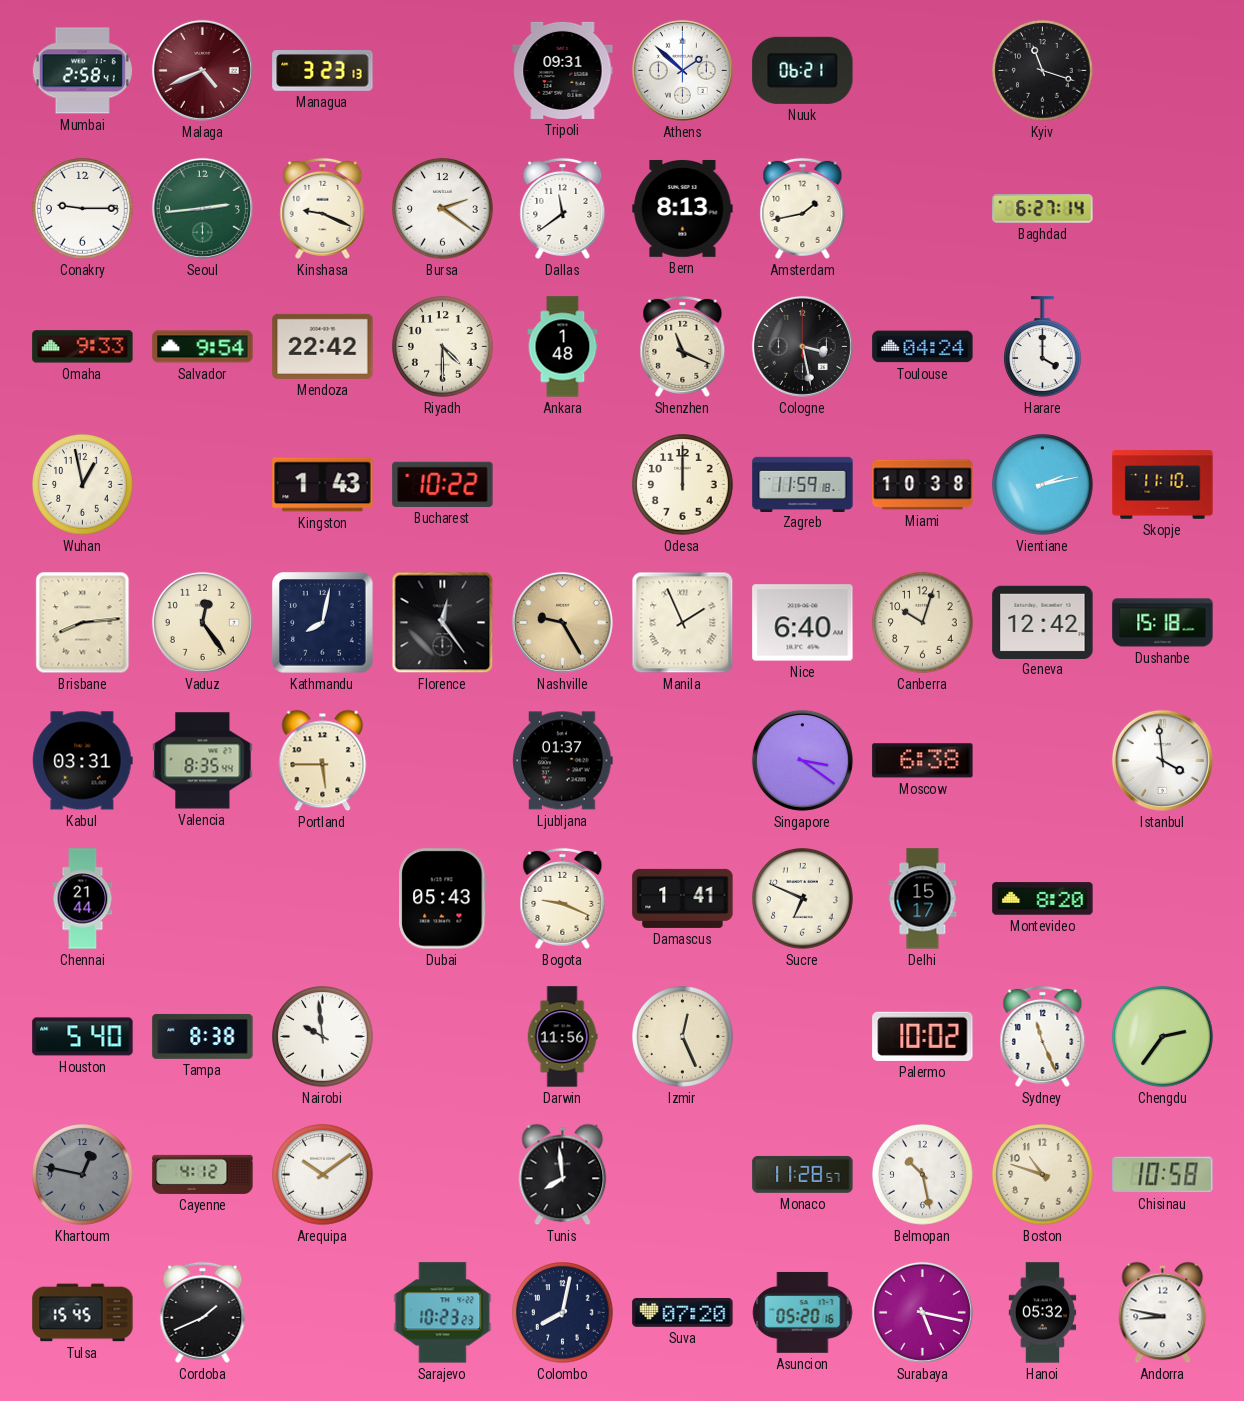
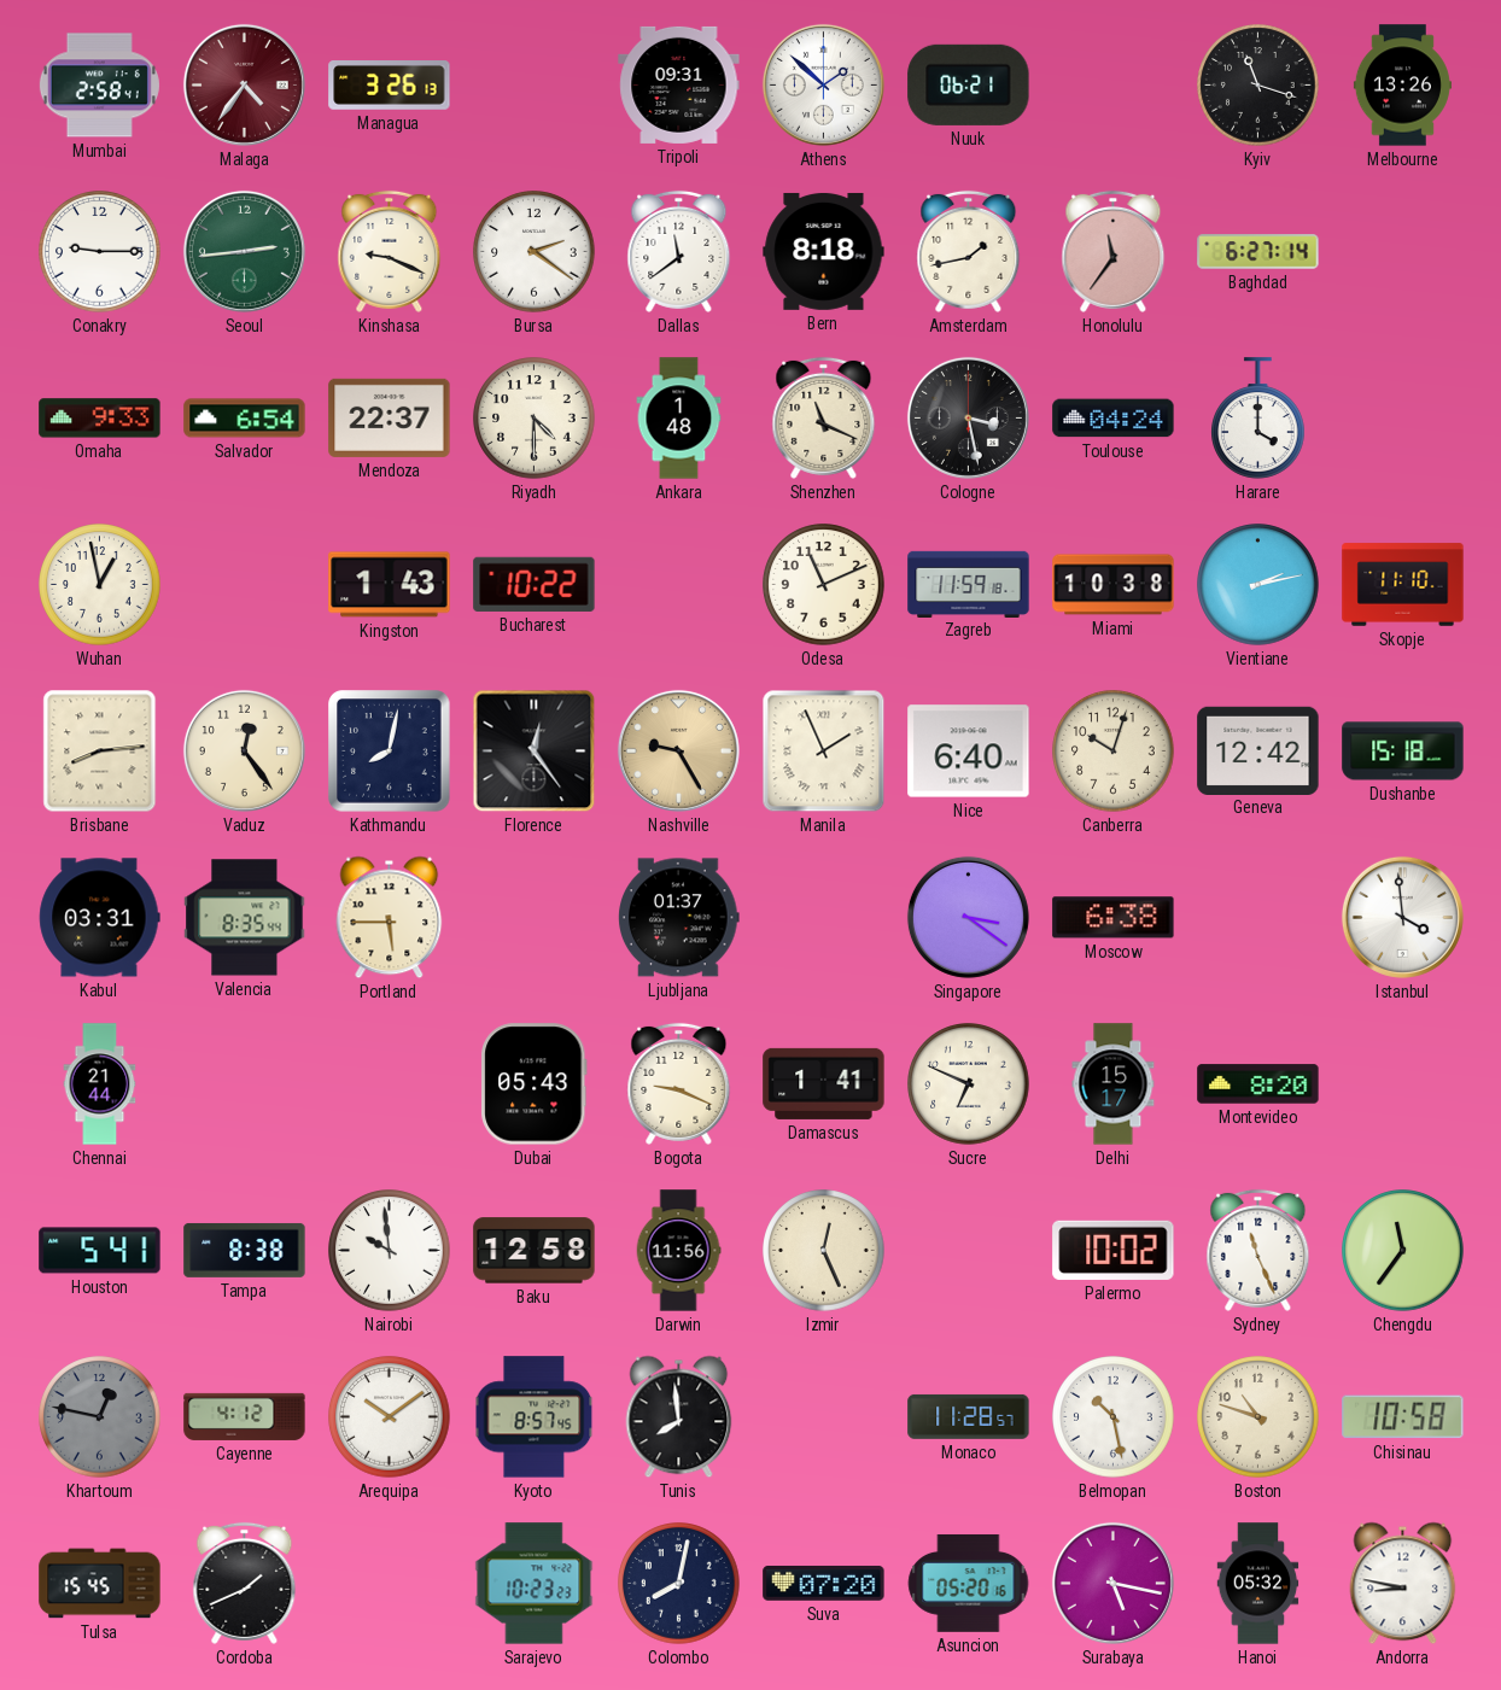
Malaga: 4:41 -> 4:36
Managua: 3:23 -> 3:26
Melbourne: none -> 13:26
Bern: 8:13 -> 8:18
Honolulu: none -> 11:36
Salvador: 9:54 -> 6:54
Mendoza: 22:42 -> 22:37
Odesa: 12:00 -> 11:11
Houston: 5:40 -> 5:41
Baku: none -> 12:58
Chengdu: 2:36 -> 11:36
Kyoto: none -> 8:57
